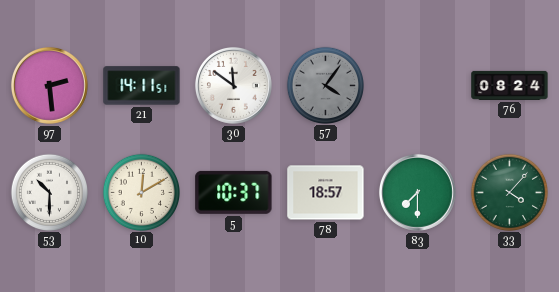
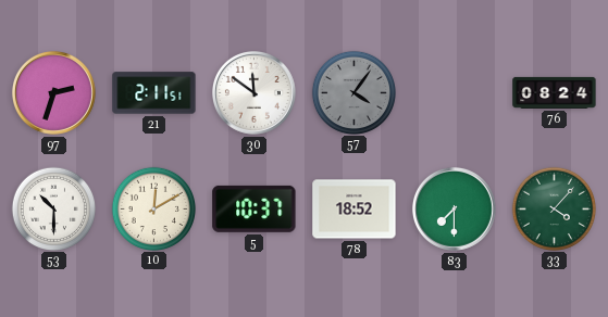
97: 2:29 -> 2:33
21: 14:11 -> 2:11
78: 18:57 -> 18:52
